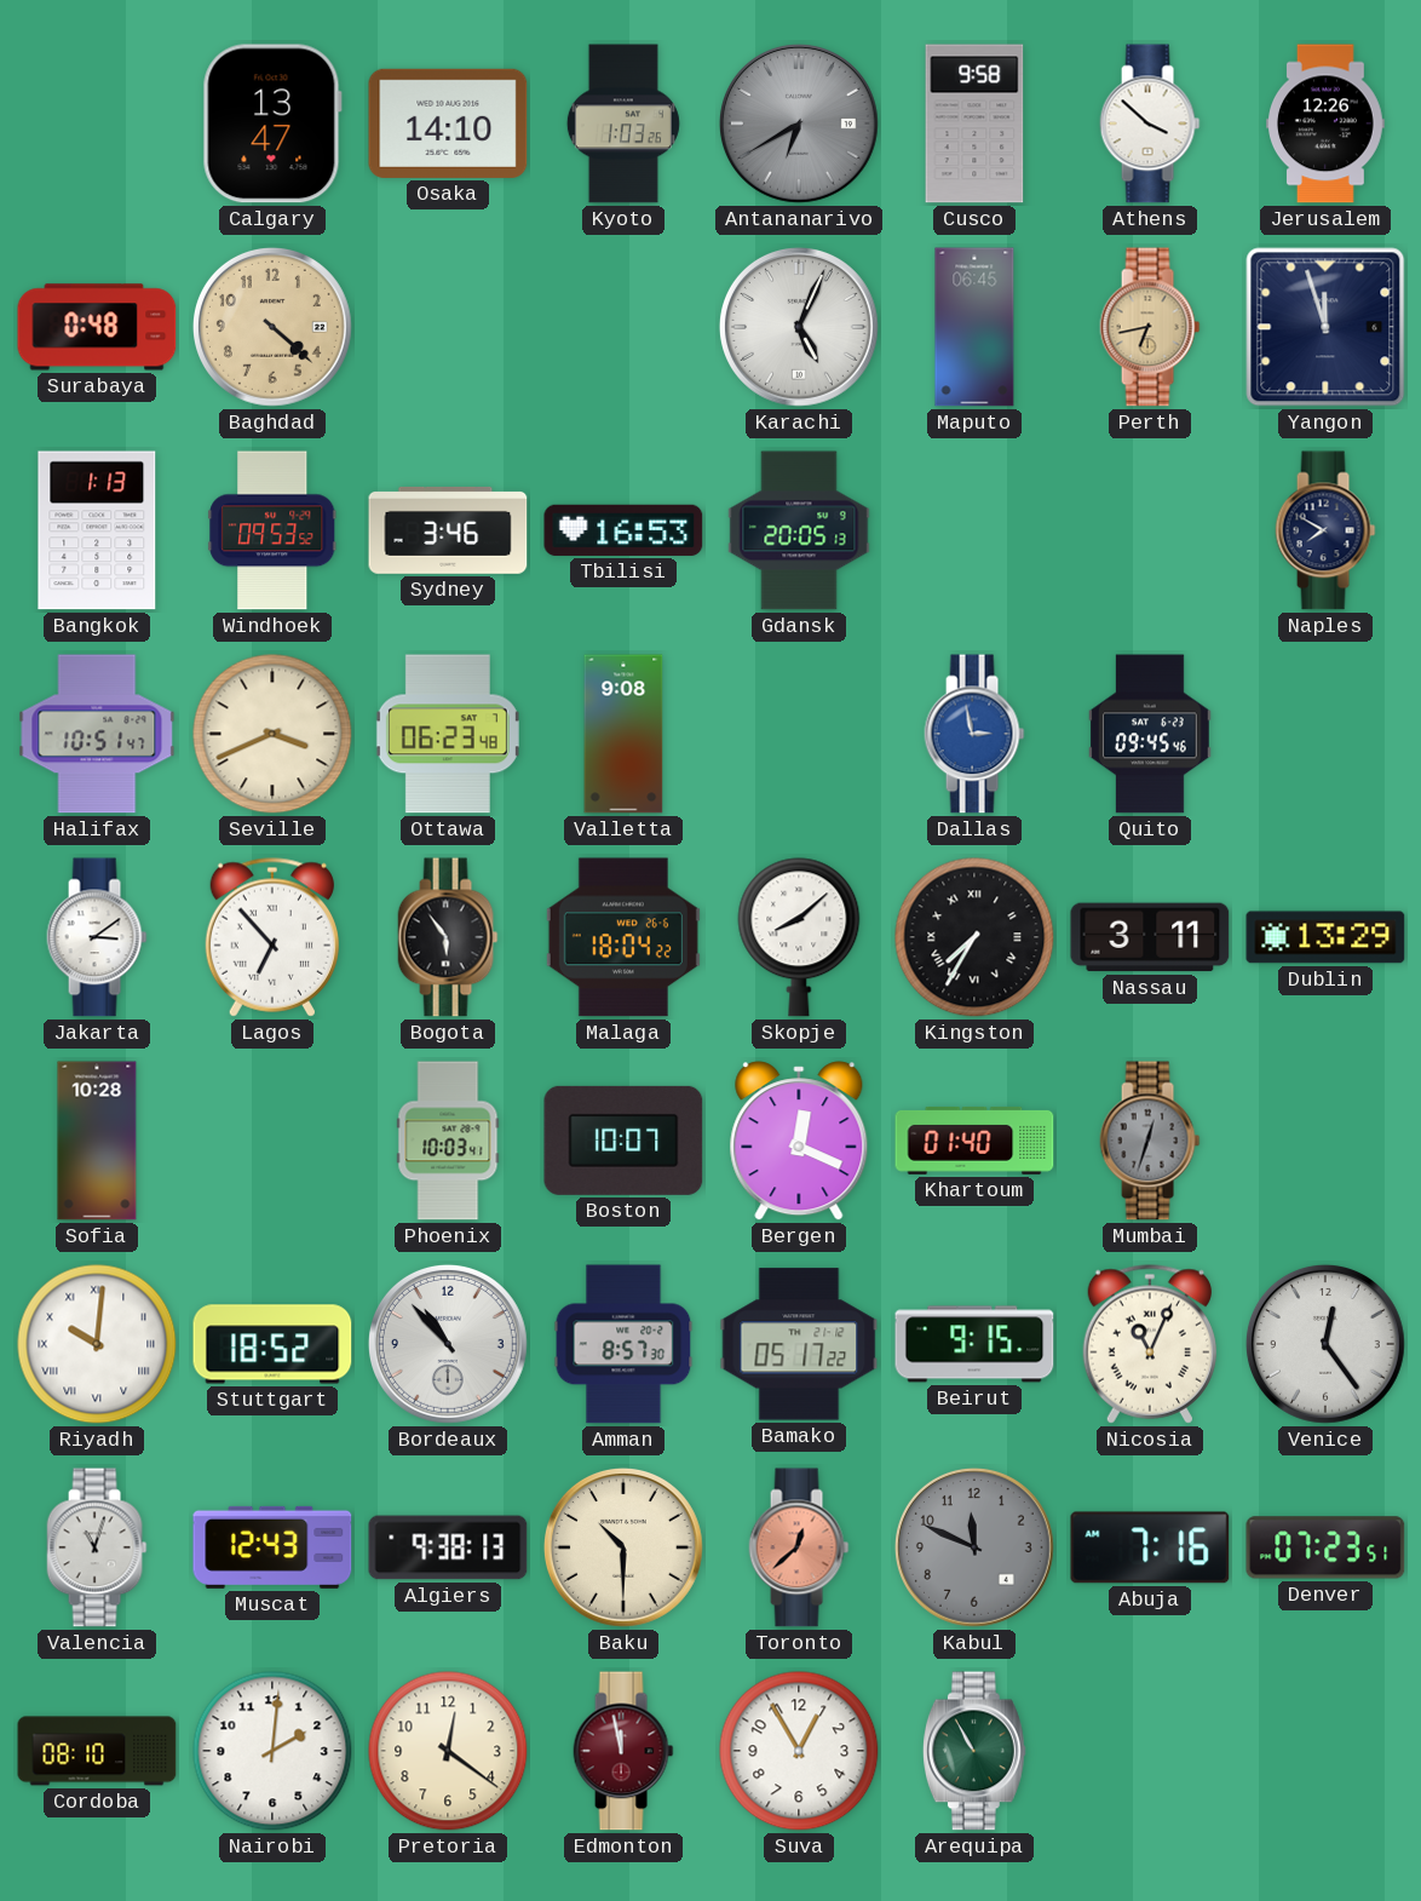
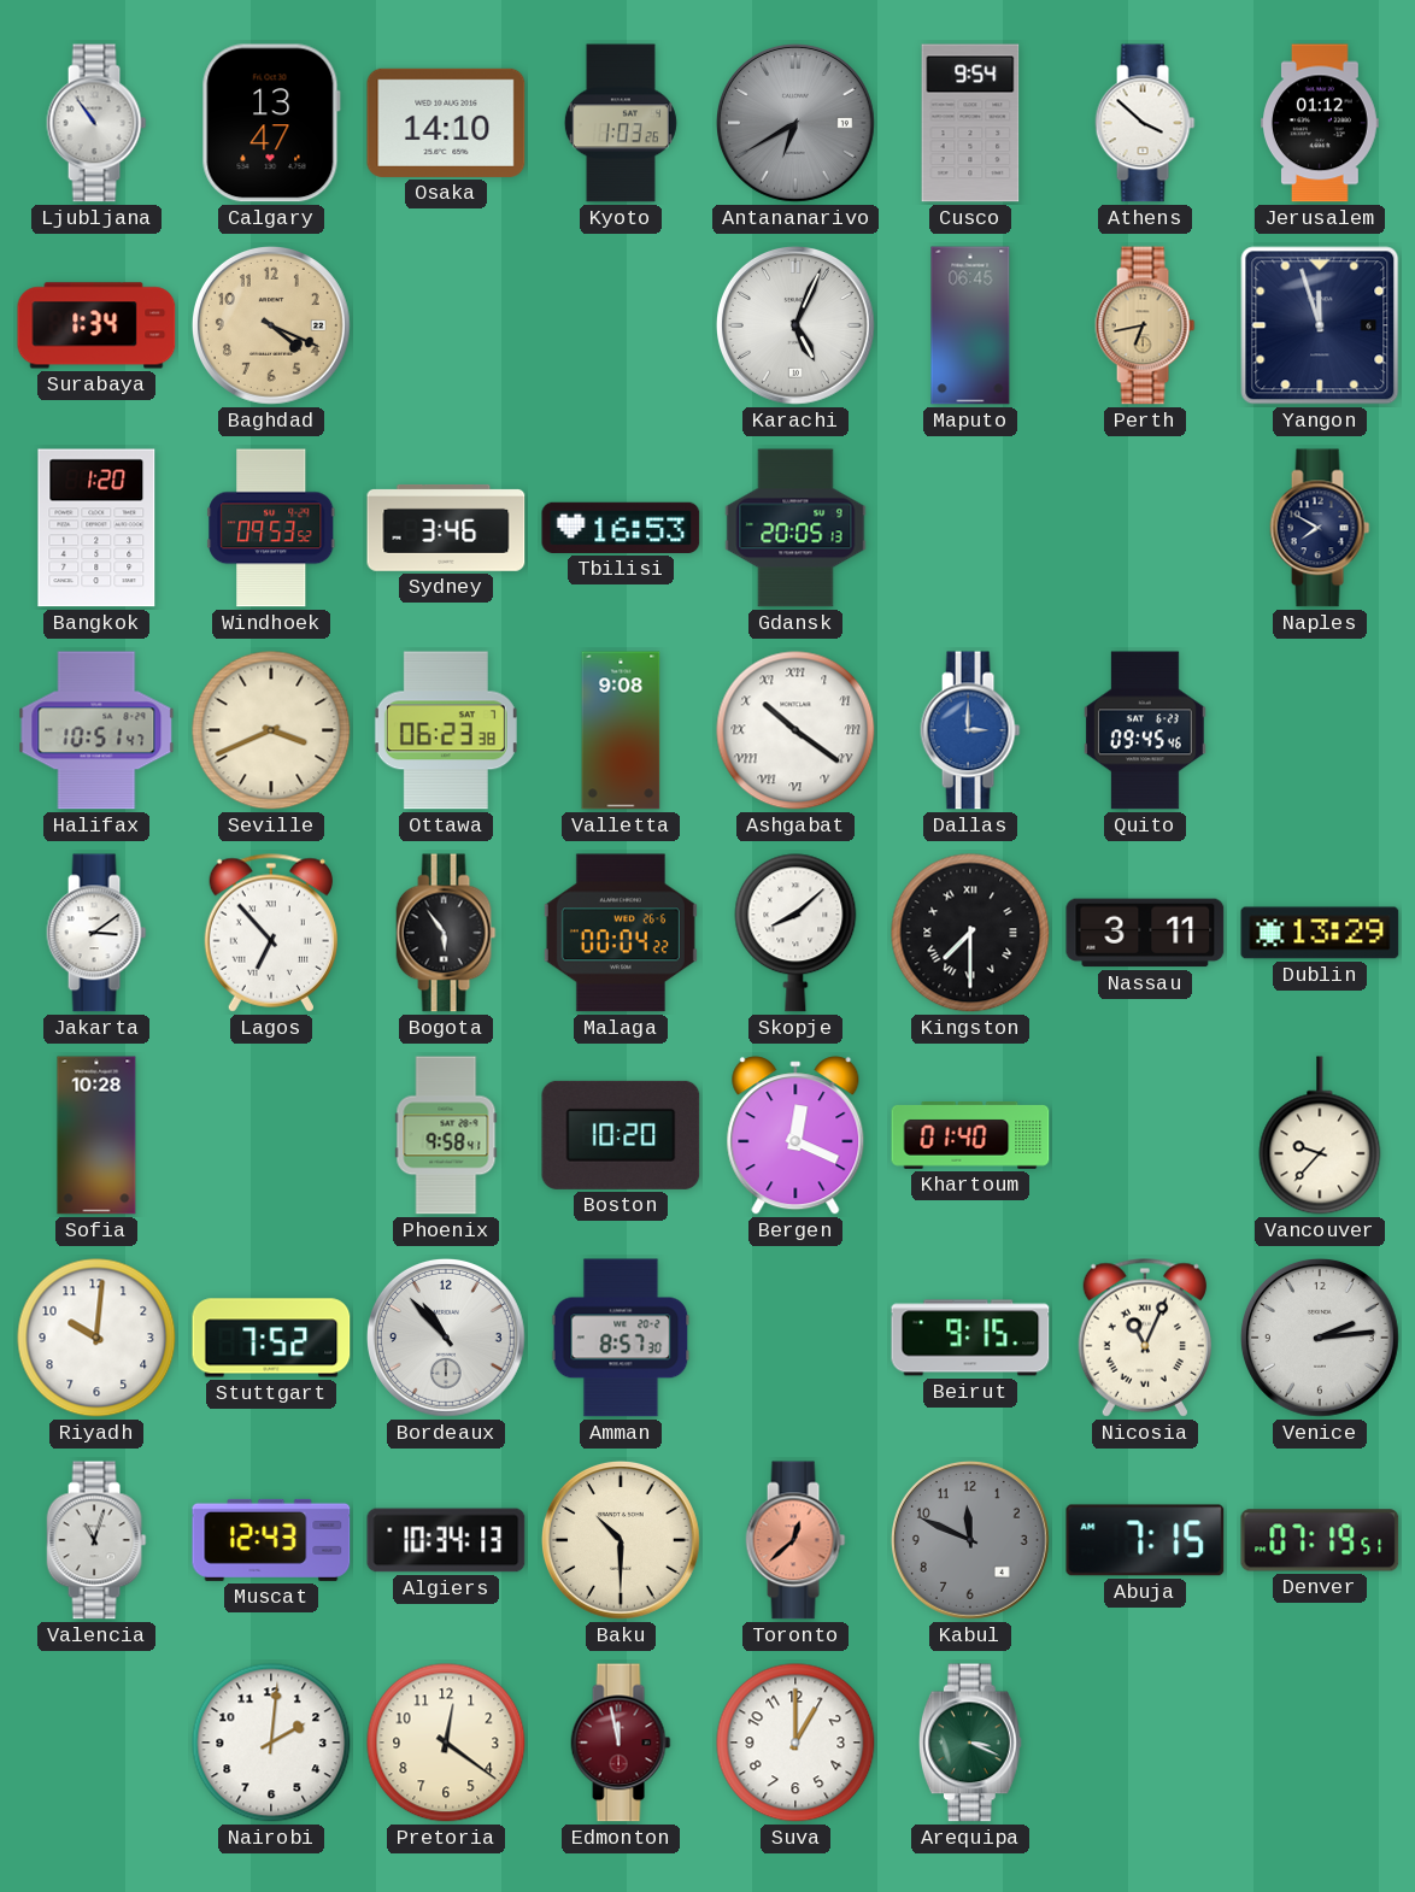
Ljubljana: none -> 10:54
Cusco: 9:58 -> 9:54
Jerusalem: 12:26 -> 01:12
Surabaya: 0:48 -> 1:34
Baghdad: 4:22 -> 4:19
Bangkok: 1:13 -> 1:20
Ottawa: 06:23:48 -> 06:23:38
Ashgabat: none -> 10:21
Dallas: 2:58 -> 3:00
Malaga: 18:04 -> 00:04
Kingston: 7:35 -> 7:30
Phoenix: 10:03 -> 9:58
Boston: 10:07 -> 10:20
Mumbai: 12:33 -> none
Vancouver: none -> 9:37
Riyadh numerals: Roman -> Arabic
Stuttgart: 18:52 -> 7:52
Bamako: 05:17 -> none
Venice: 12:24 -> 2:14
Algiers: 9:38 -> 10:34
Abuja: 7:16 -> 7:15
Denver: 07:23 -> 07:19
Cordoba: 08:10 -> none
Suva: 12:55 -> 1:00
Arequipa: 10:55 -> 3:19
